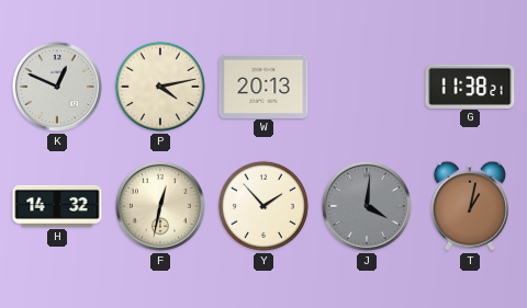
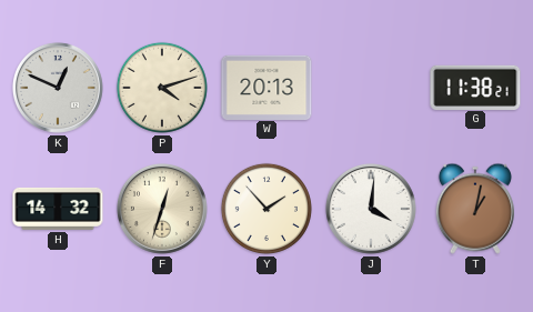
P: 4:13 -> 4:12
F: 12:32 -> 12:33
J dial: grey -> white
